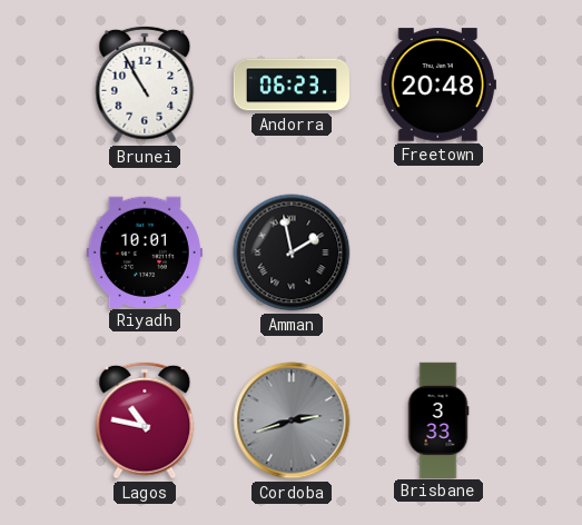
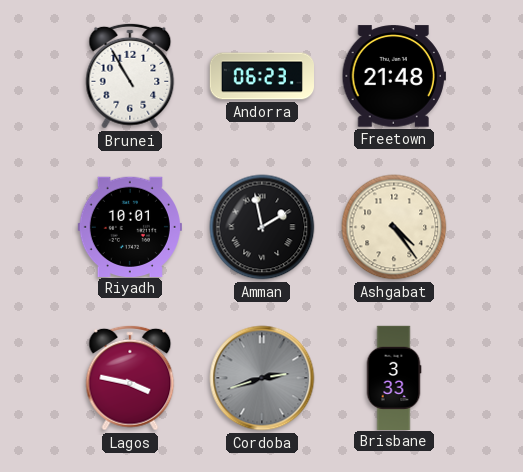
Freetown: 20:48 -> 21:48
Ashgabat: none -> 4:24
Lagos: 10:47 -> 3:47
